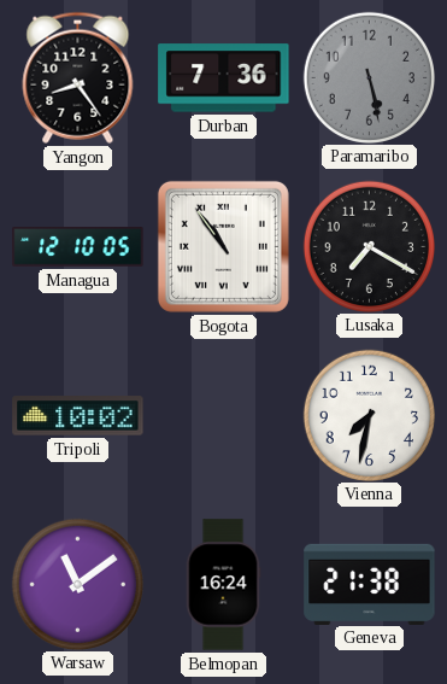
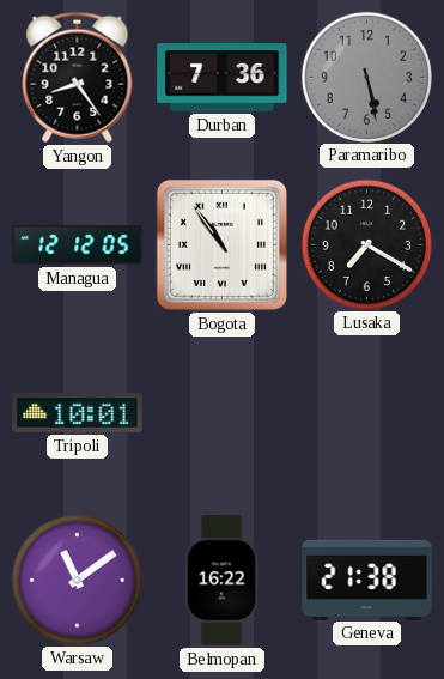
Managua: 12:10 -> 12:12
Tripoli: 10:02 -> 10:01
Vienna: 7:32 -> none
Belmopan: 16:24 -> 16:22
